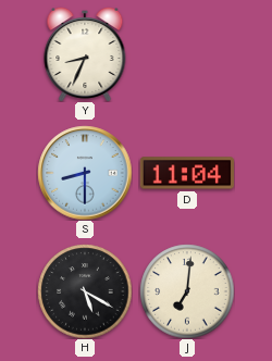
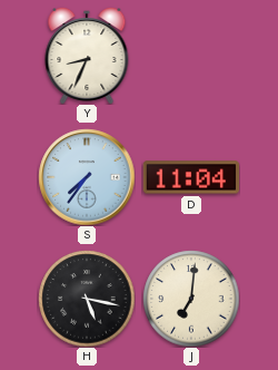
S: 8:30 -> 7:36
H: 5:20 -> 5:17
